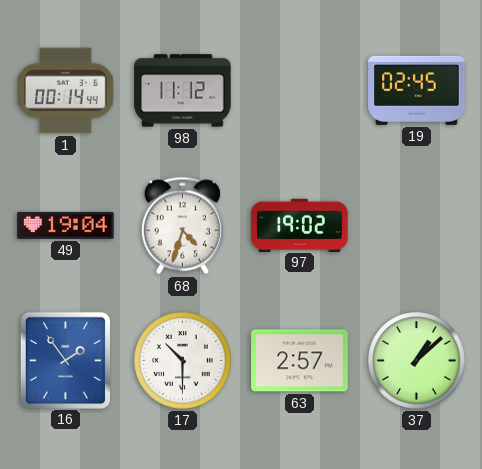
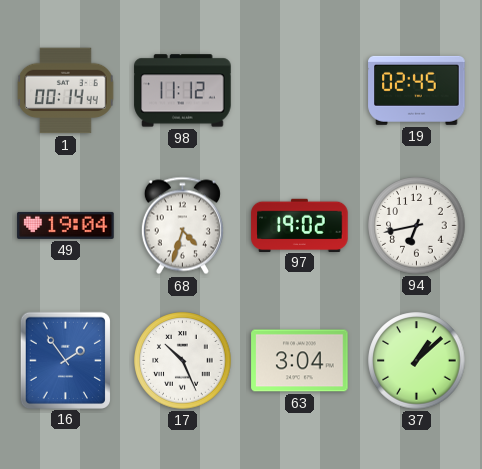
94: none -> 6:43
17: 10:30 -> 10:26
63: 2:57 -> 3:04
